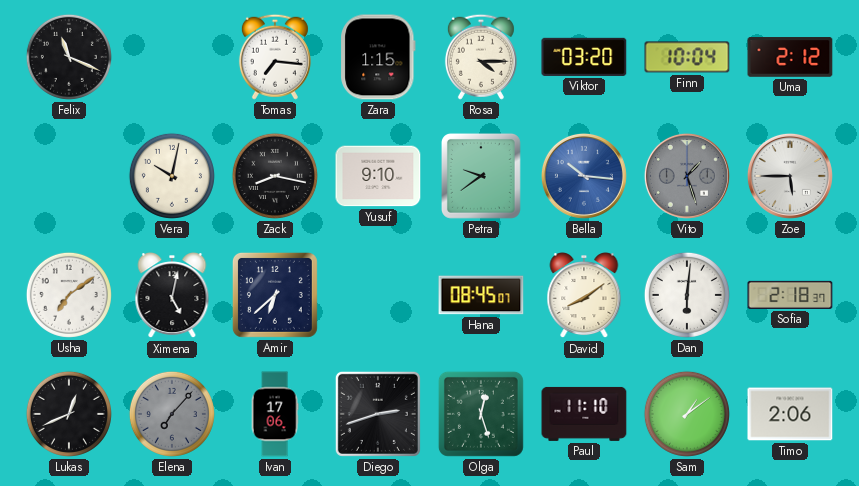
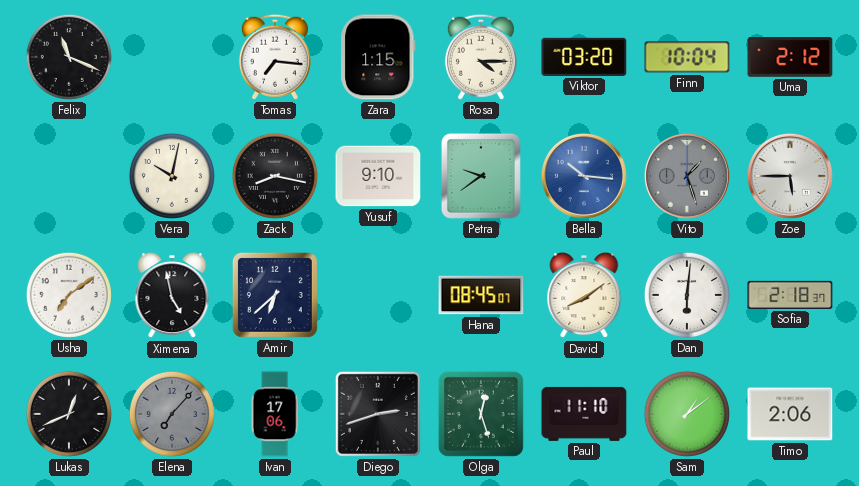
Ximena: 5:02 -> 4:58
